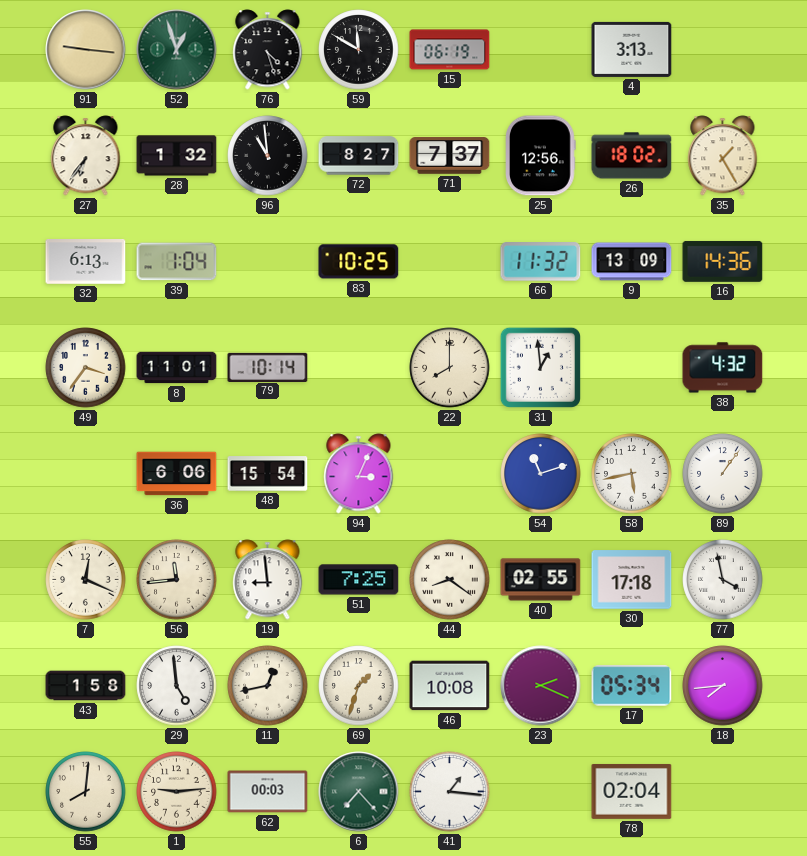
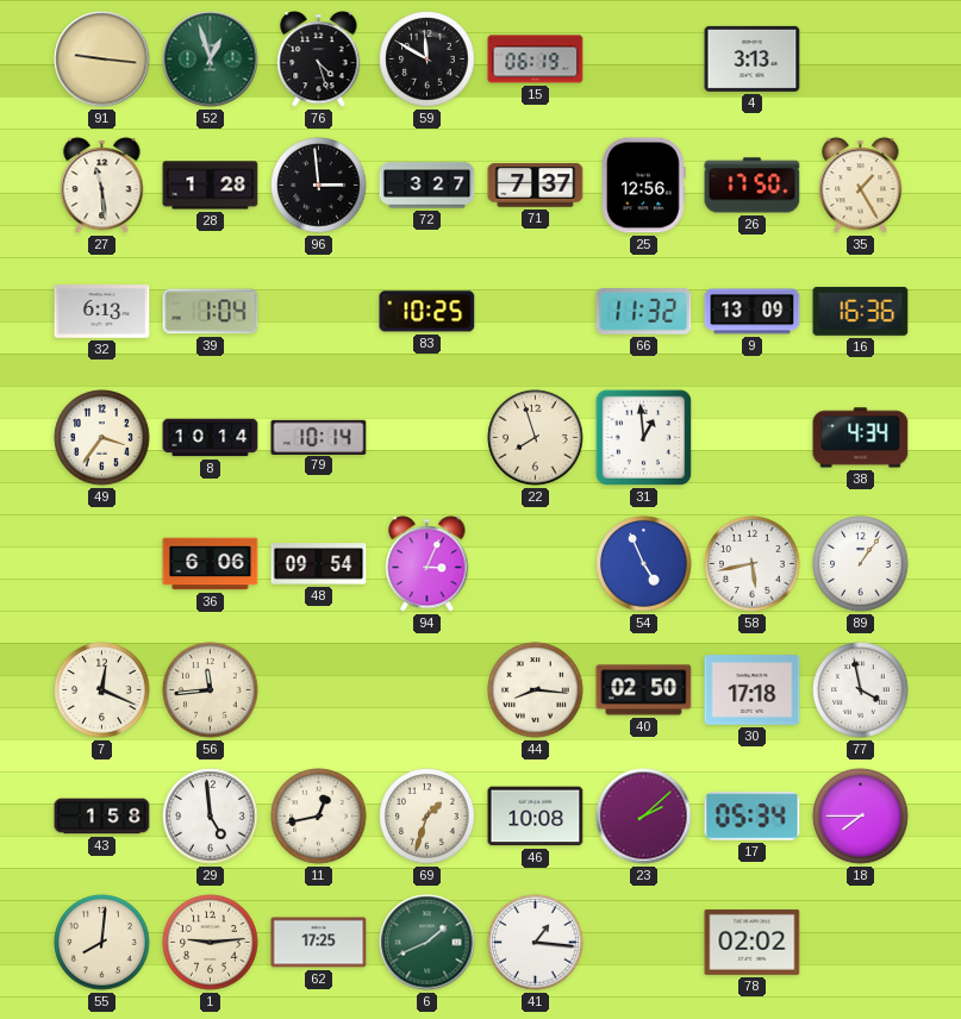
27: 6:36 -> 11:29
28: 1:32 -> 1:28
96: 10:59 -> 2:59
72: 8:27 -> 3:27
26: 18:02 -> 17:50
16: 14:36 -> 16:36
8: 11:01 -> 10:14
22: 8:00 -> 7:57
38: 4:32 -> 4:34
48: 15:54 -> 09:54
54: 11:12 -> 4:56
19: 8:59 -> none
51: 7:25 -> none
44: 8:21 -> 8:16
40: 02:55 -> 02:50
23: 2:19 -> 2:08
18: 7:44 -> 7:45
62: 00:03 -> 17:25
6: 7:23 -> 1:41
78: 02:04 -> 02:02
